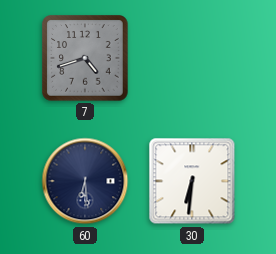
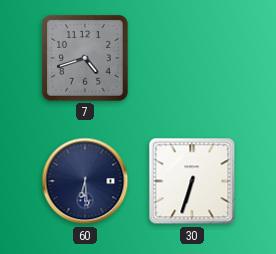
30: 6:31 -> 6:33
